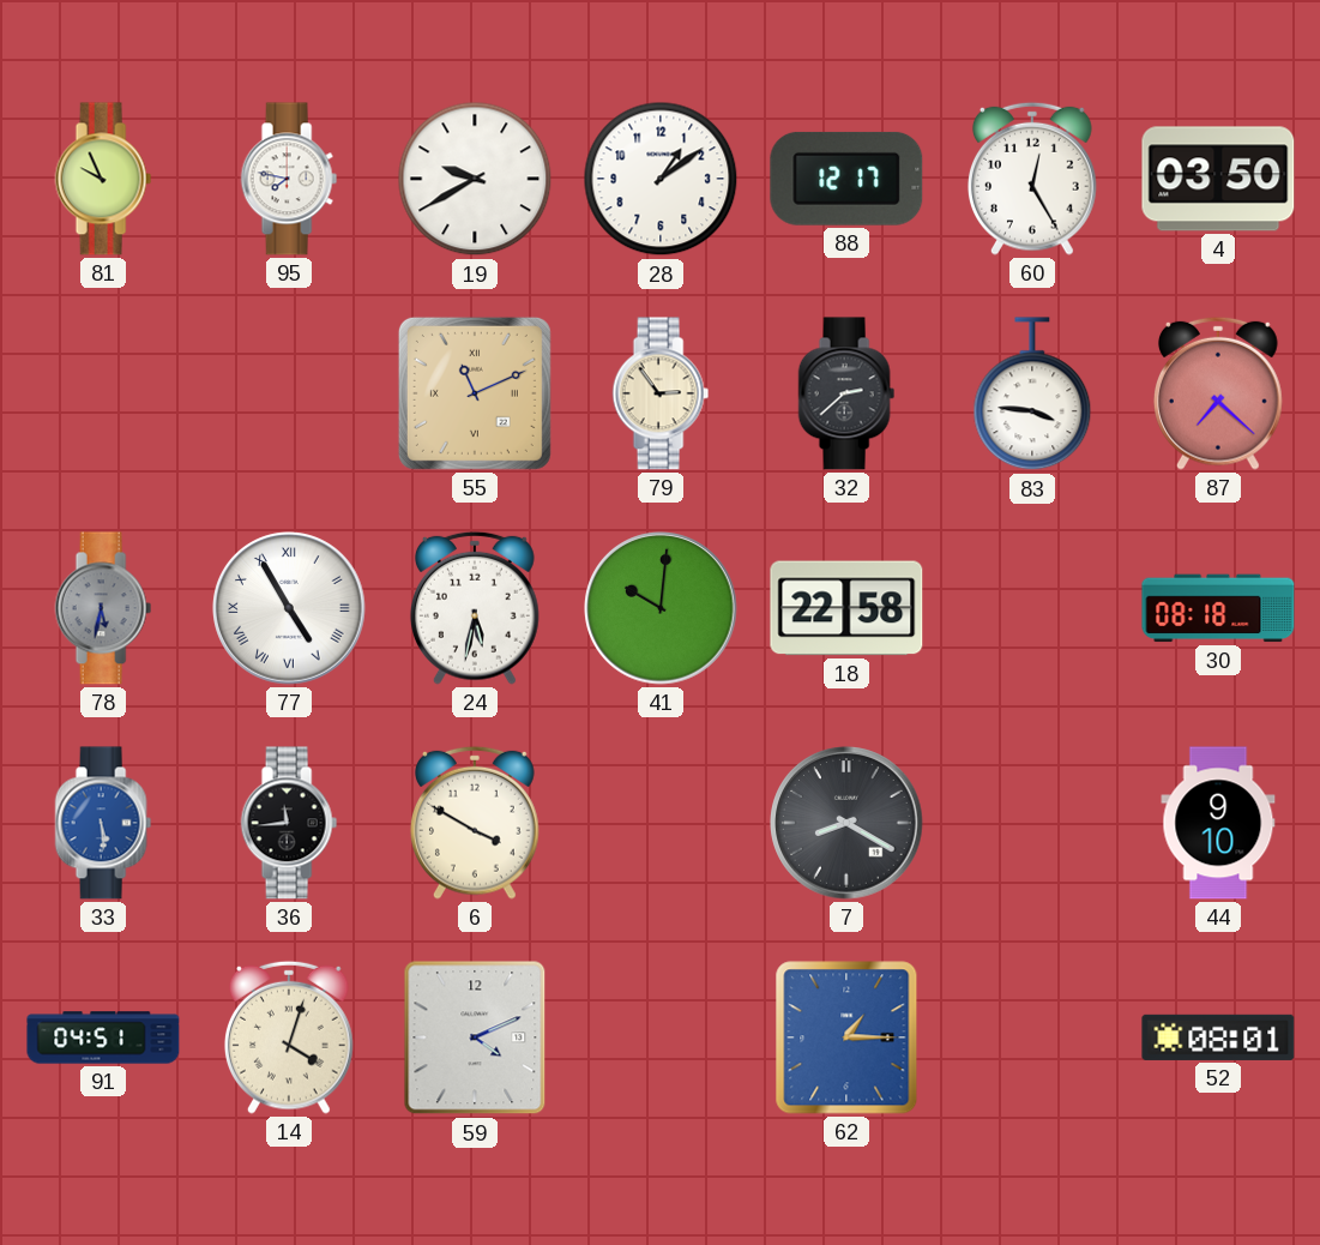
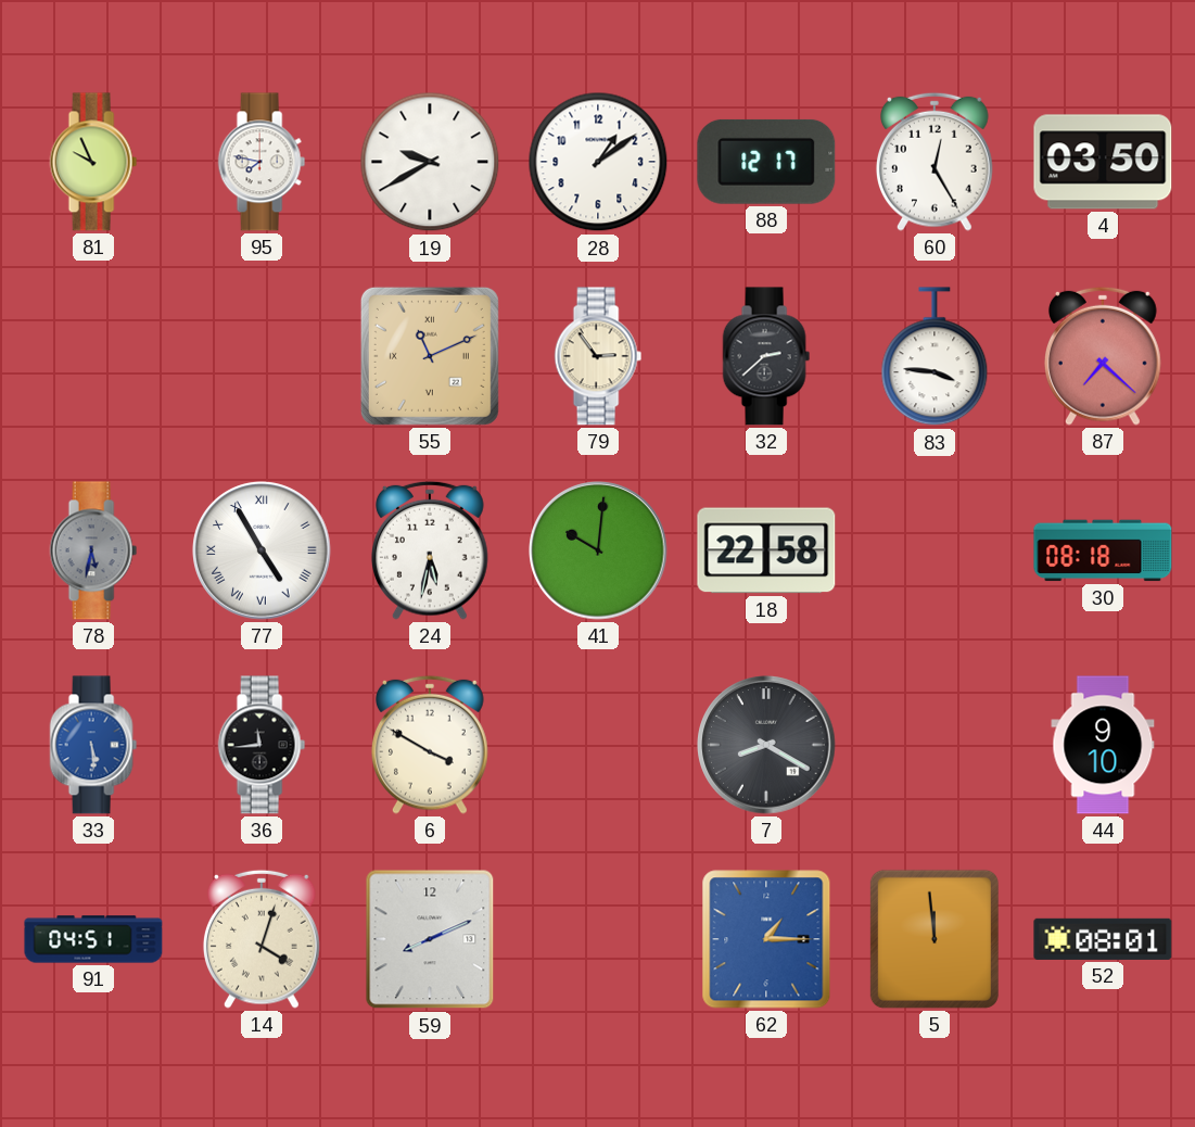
59: 4:11 -> 8:11
5: none -> 11:59
